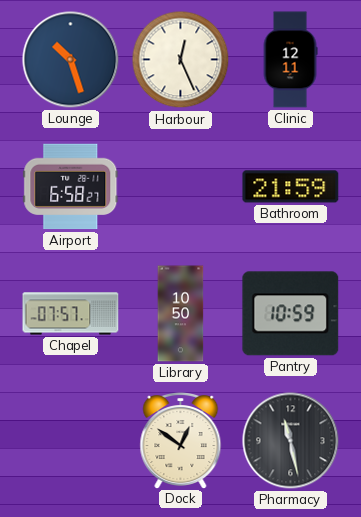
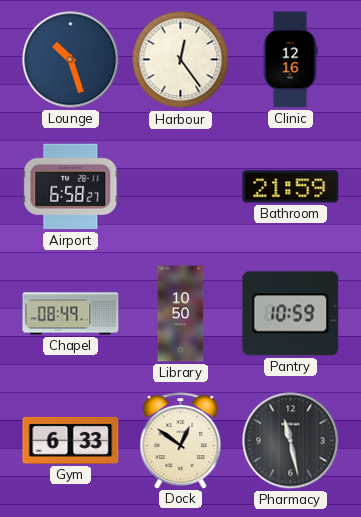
Harbour: 12:26 -> 12:24
Clinic: 12:11 -> 12:16
Chapel: 07:57 -> 08:49
Gym: none -> 6:33
